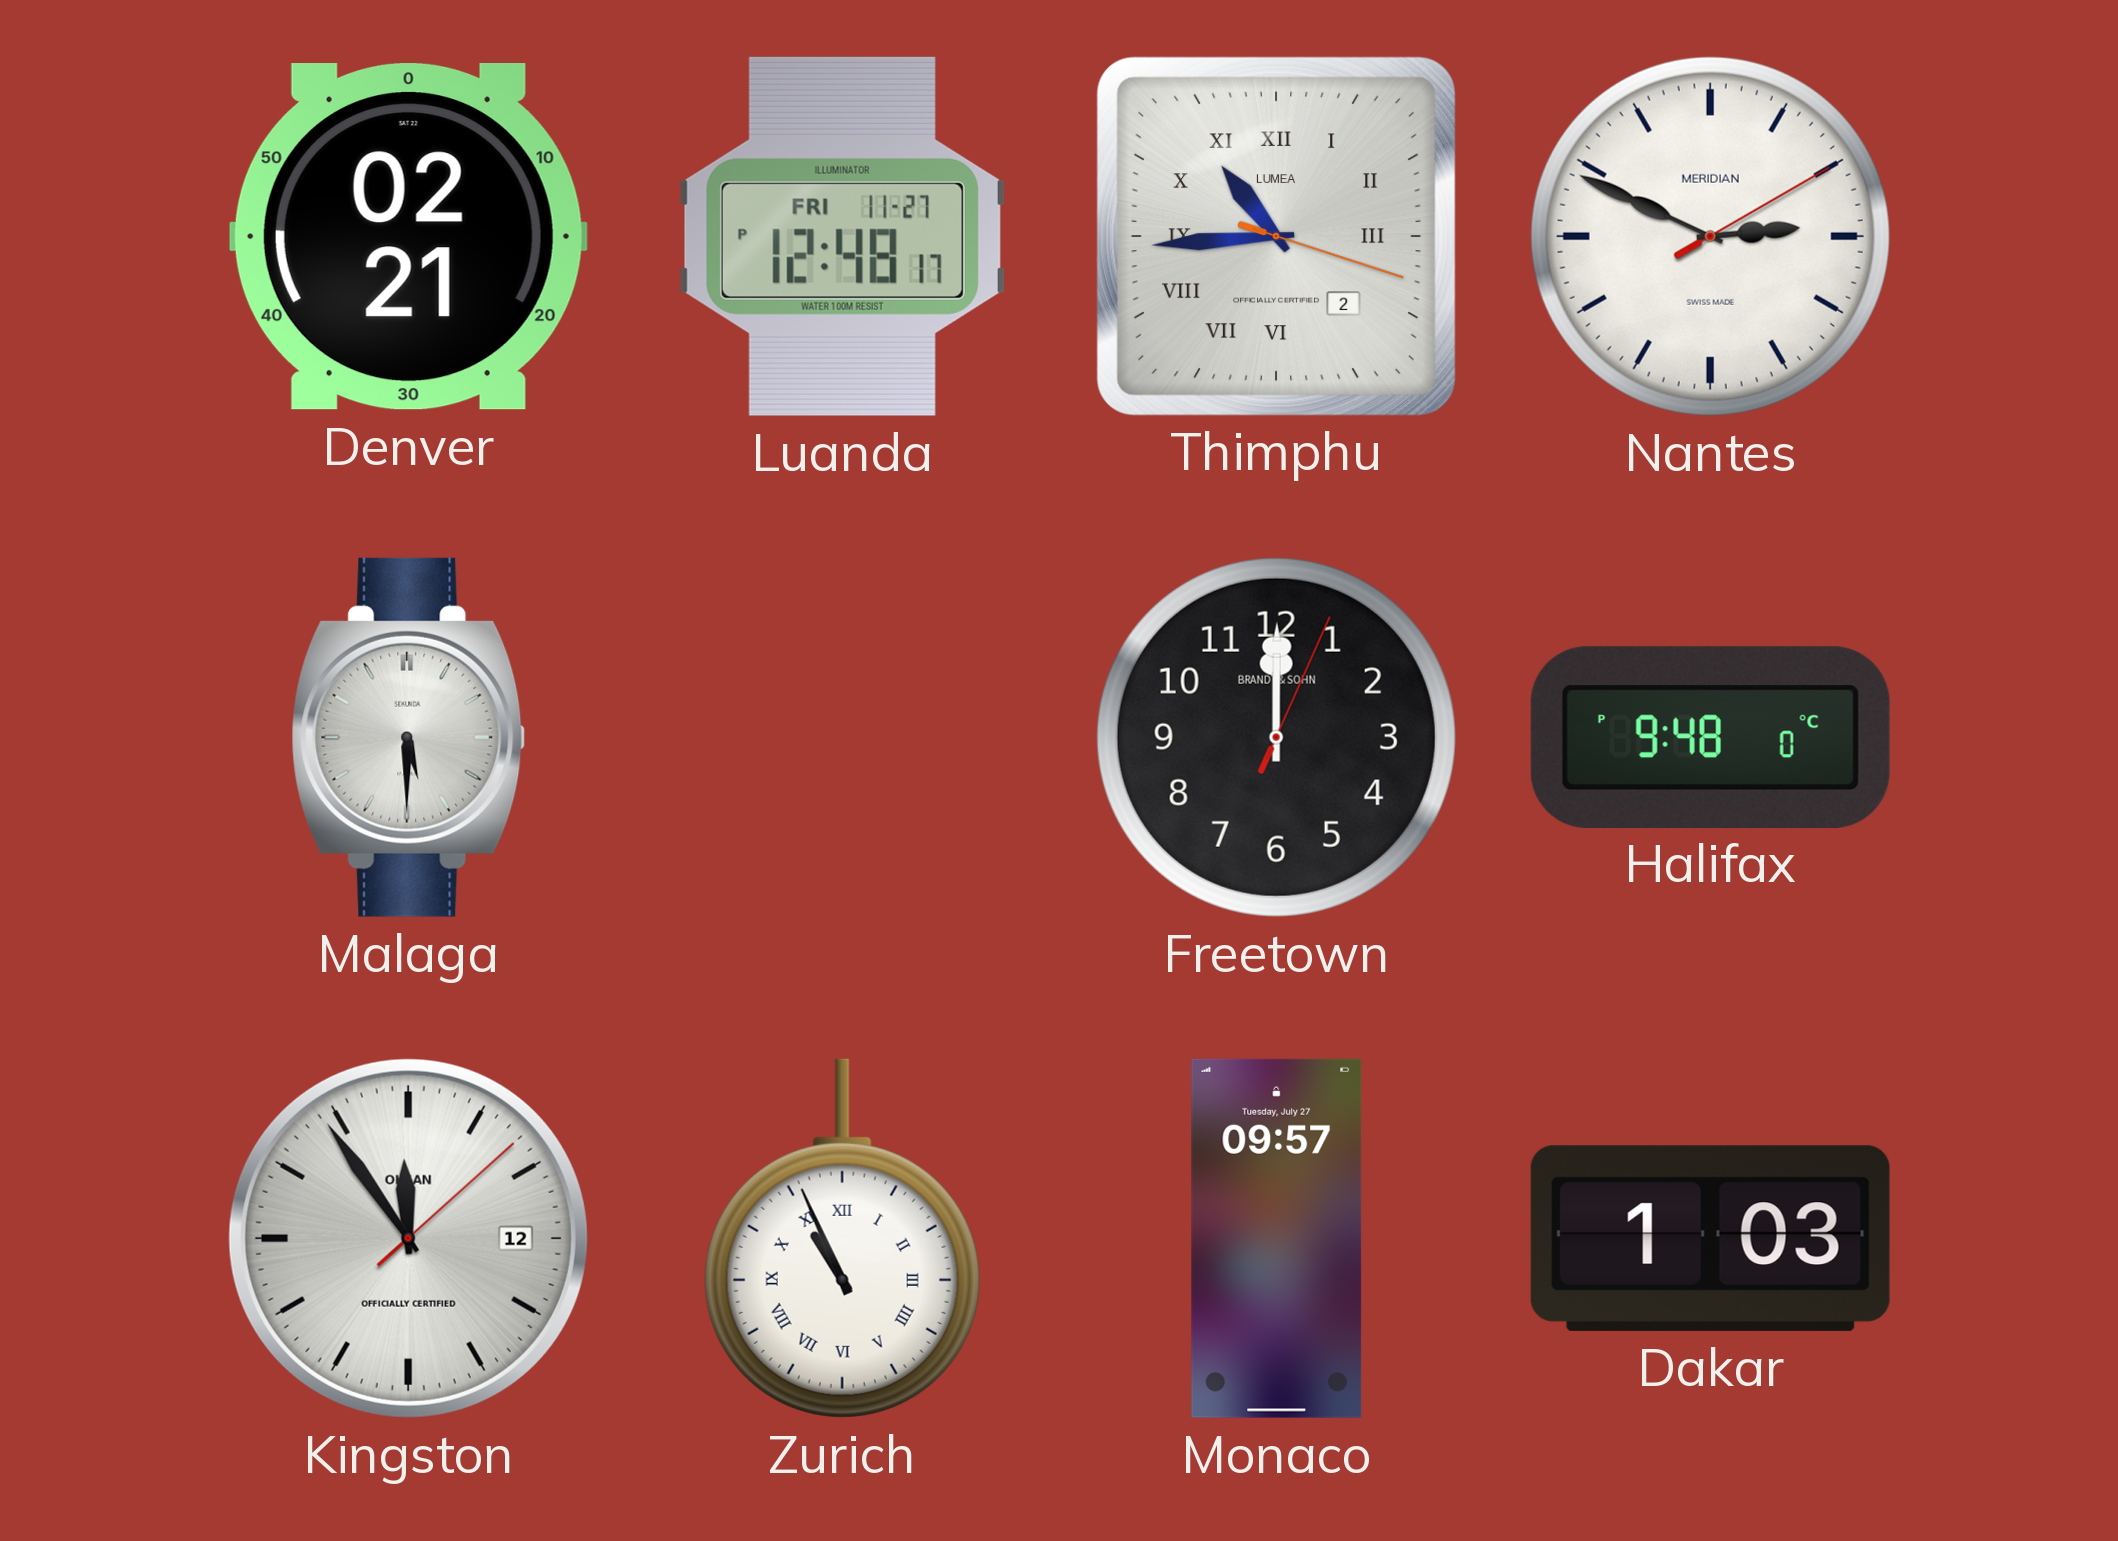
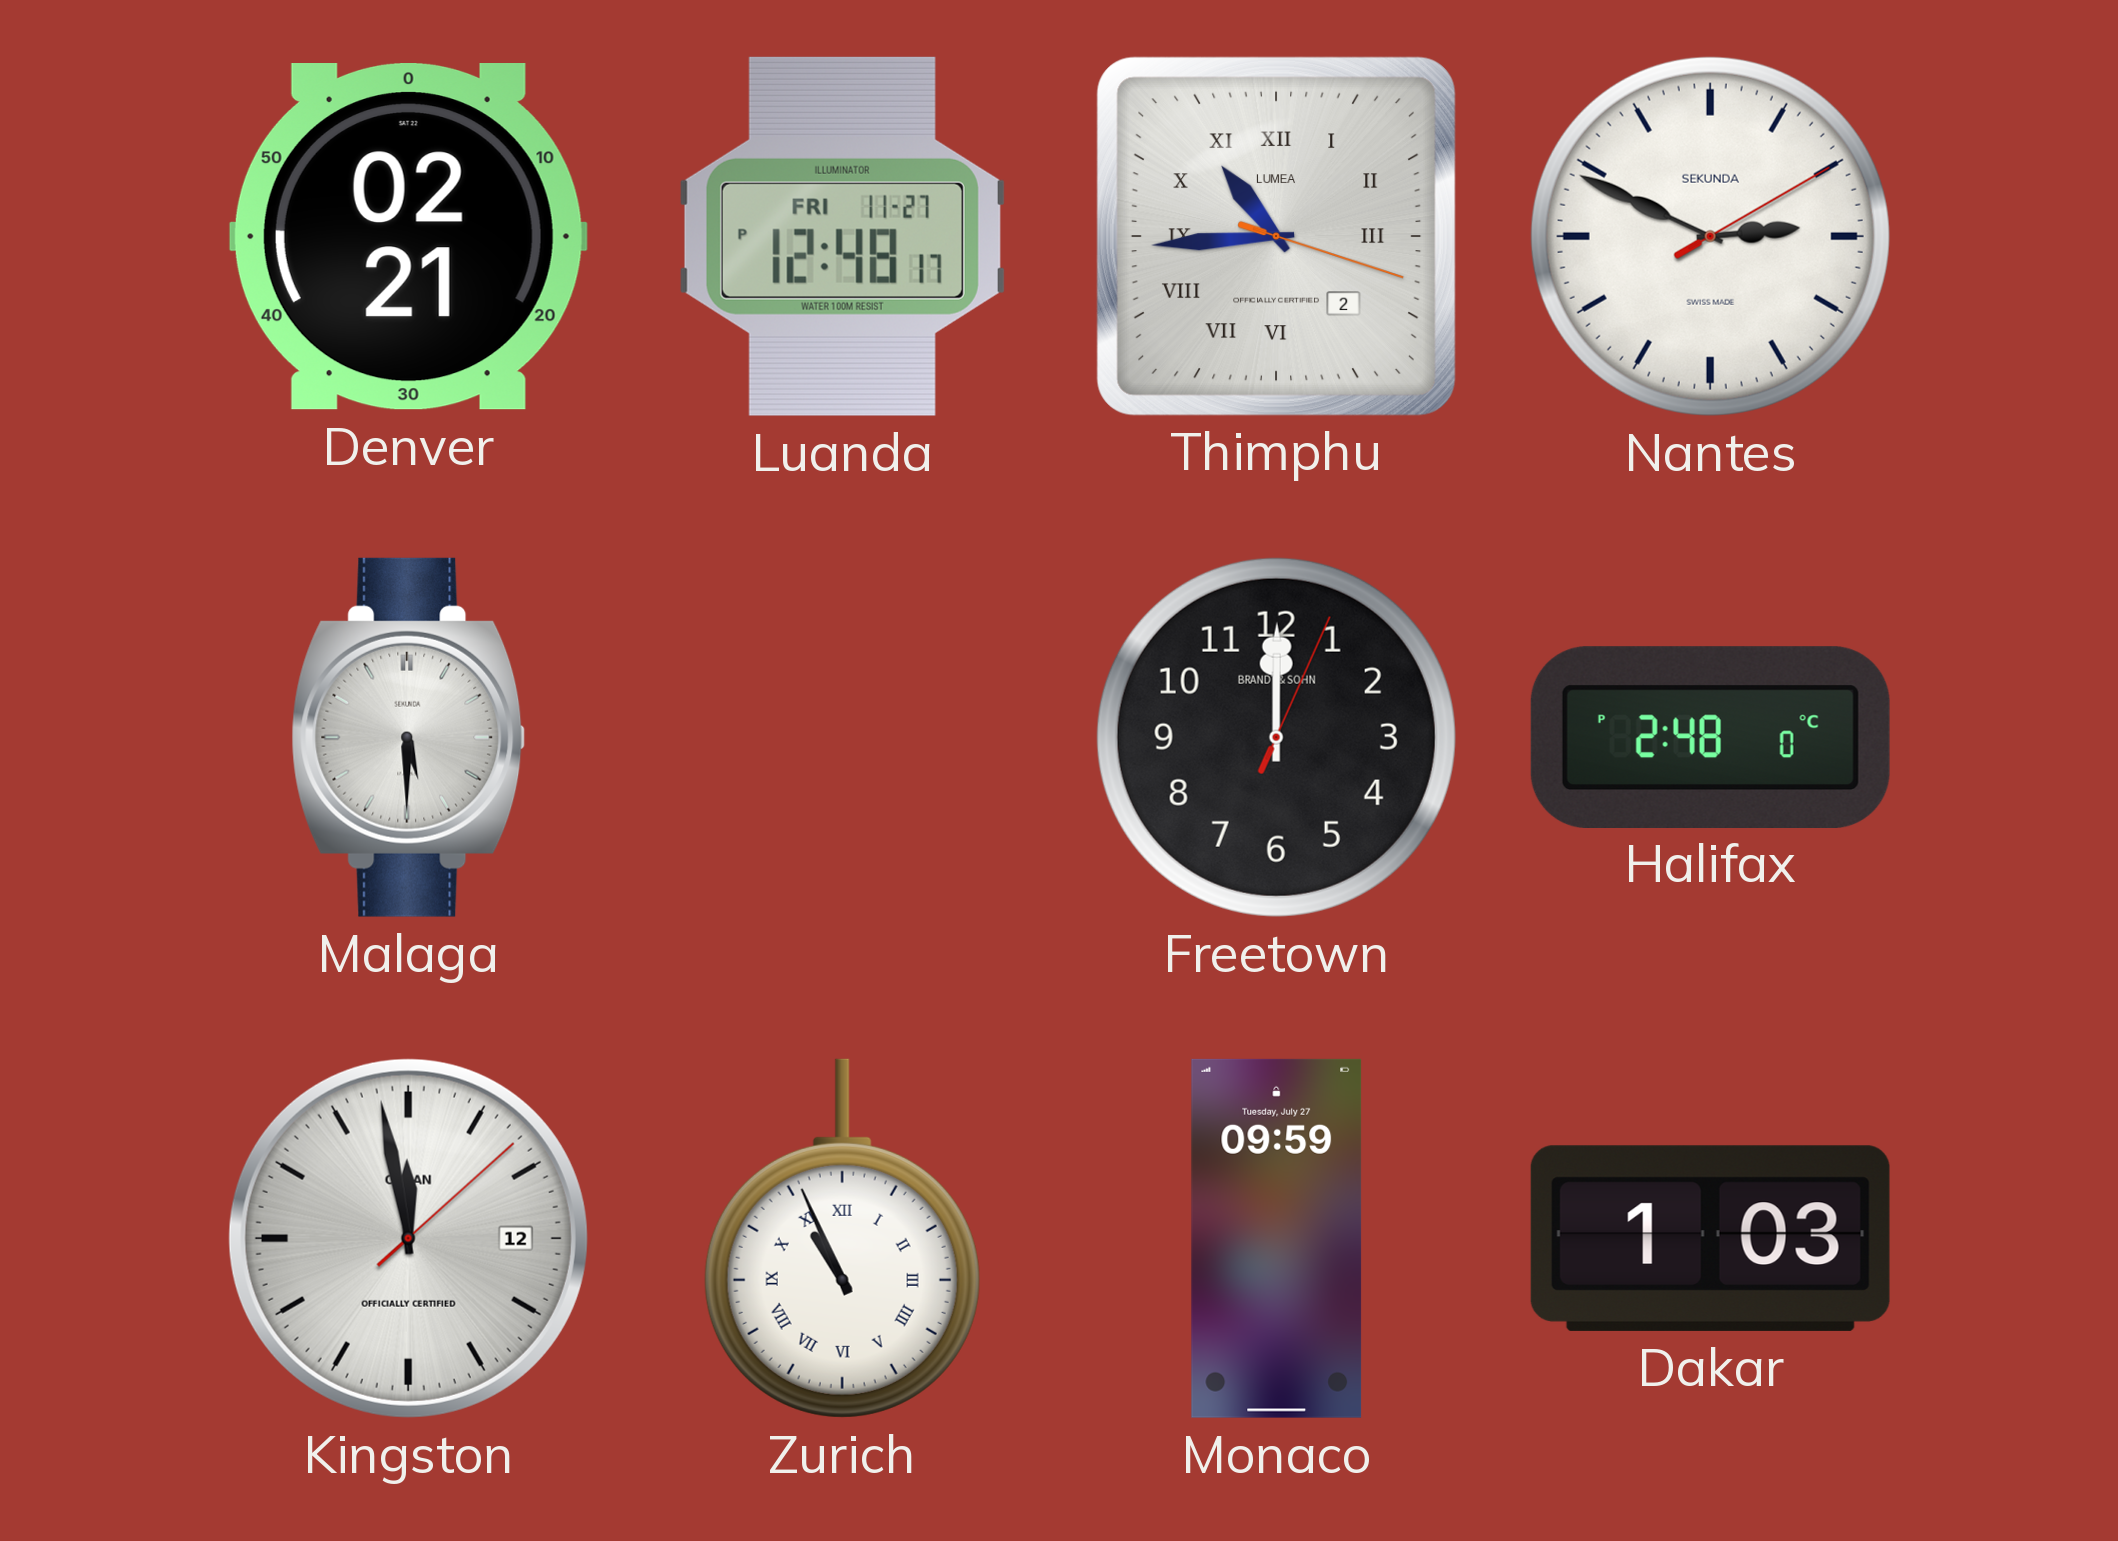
Nantes brand: MERIDIAN -> SEKUNDA
Halifax: 9:48 -> 2:48
Kingston: 11:54 -> 11:58
Monaco: 09:57 -> 09:59
